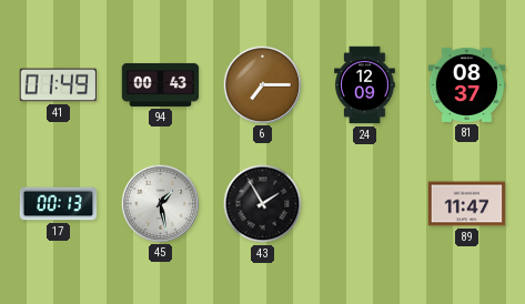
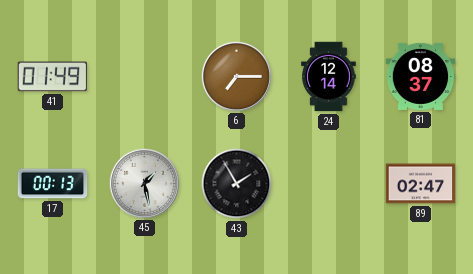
94: 00:43 -> none
24: 12:09 -> 12:14
89: 11:47 -> 02:47
